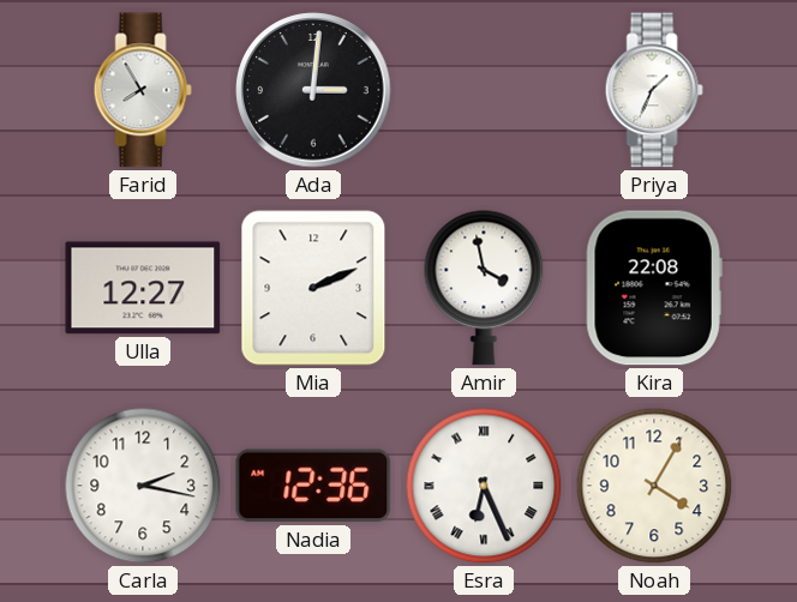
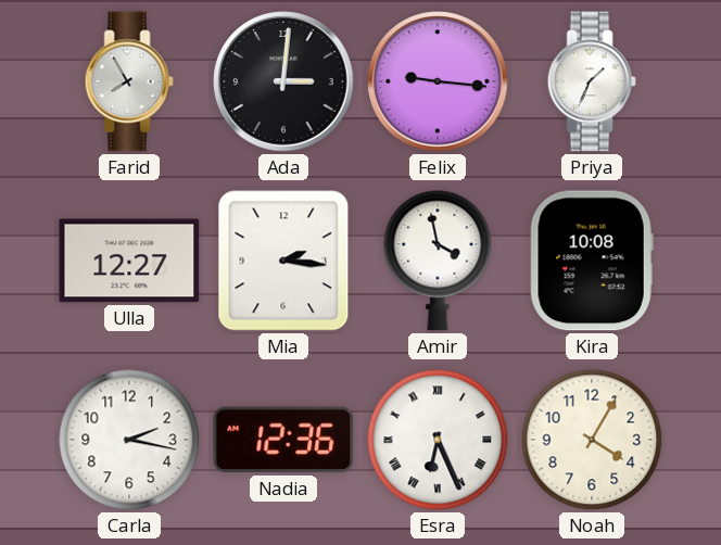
Felix: none -> 9:16
Mia: 2:11 -> 2:16
Kira: 22:08 -> 10:08
